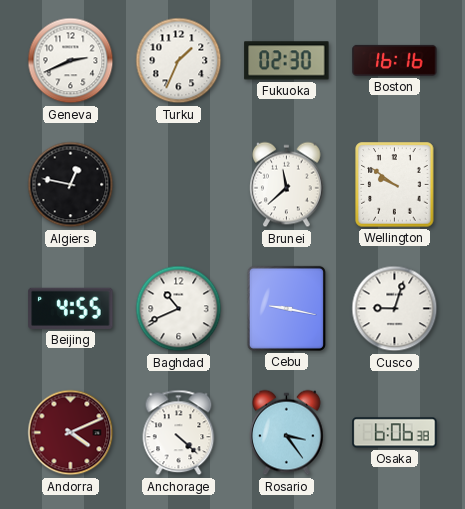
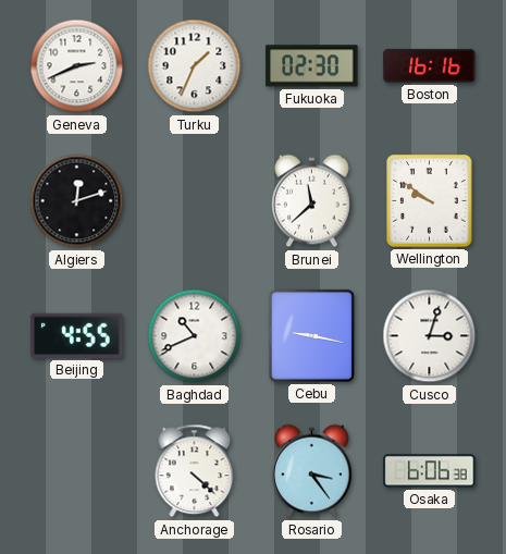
Algiers: 12:47 -> 12:12
Cusco: 9:03 -> 3:03
Andorra: 4:11 -> none
